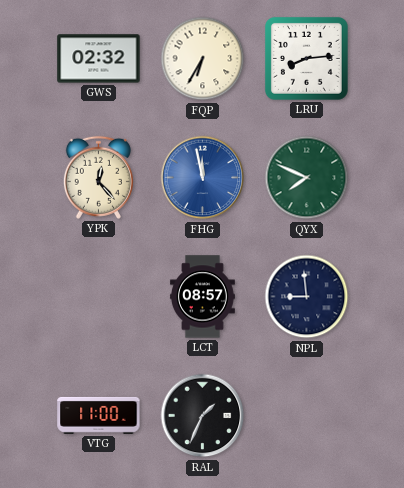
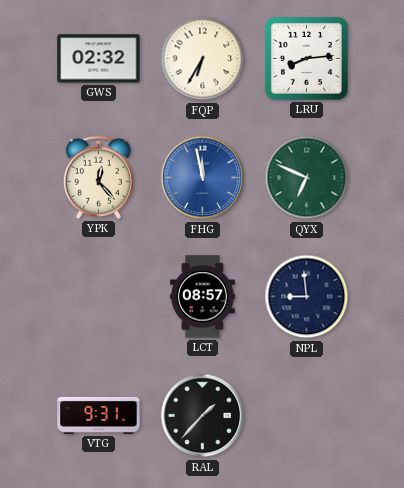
QYX: 7:49 -> 6:49
VTG: 11:00 -> 9:31
RAL: 1:34 -> 1:37
